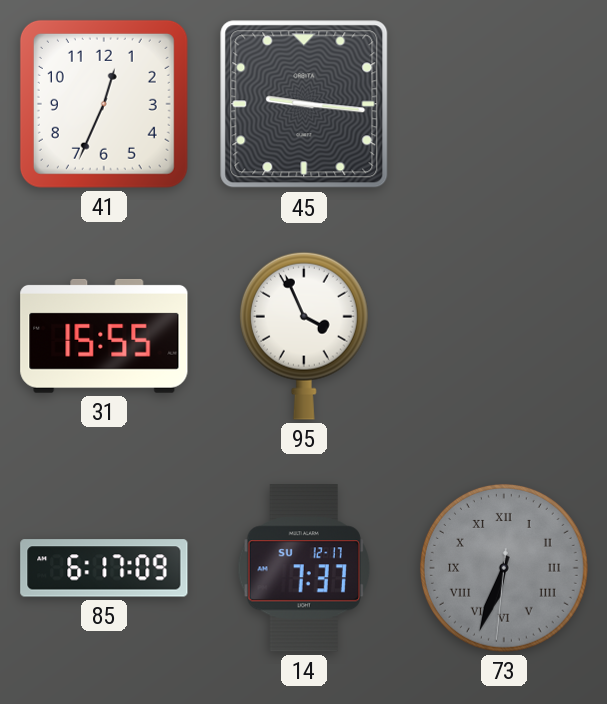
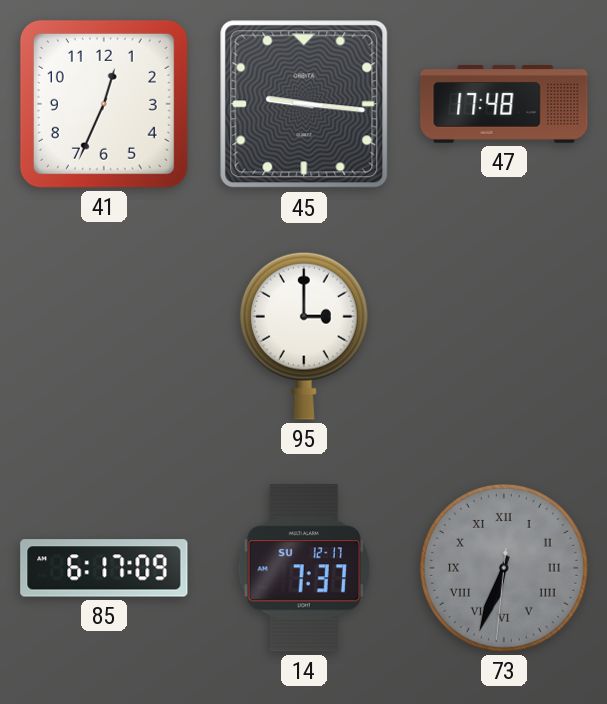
47: none -> 17:48
31: 15:55 -> none
95: 3:56 -> 3:00
